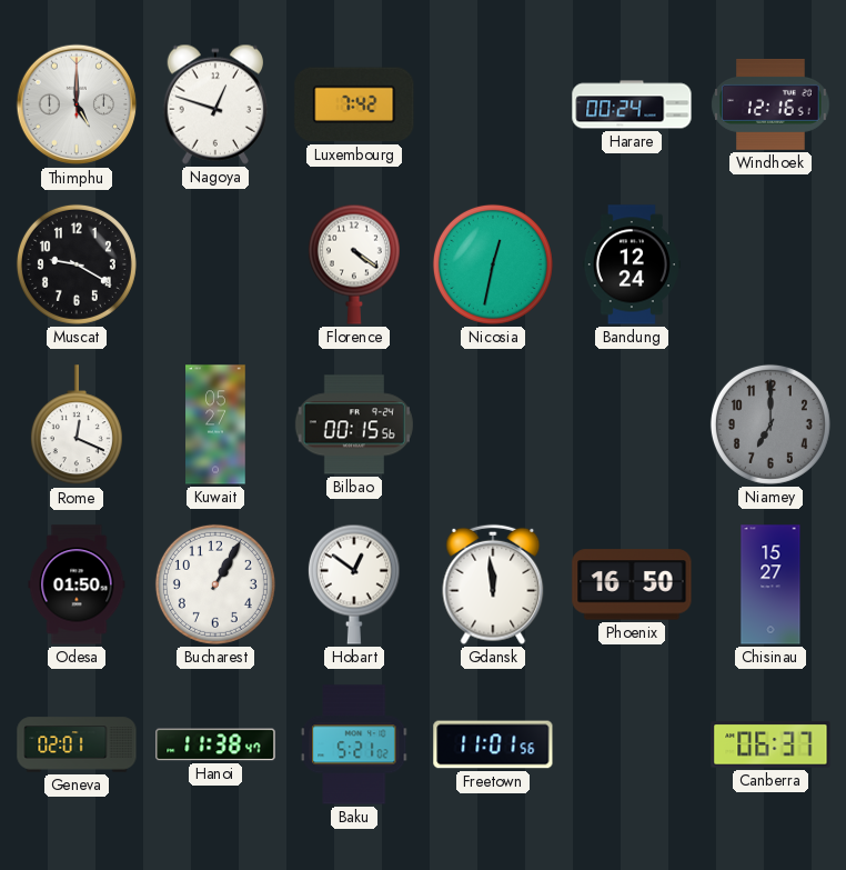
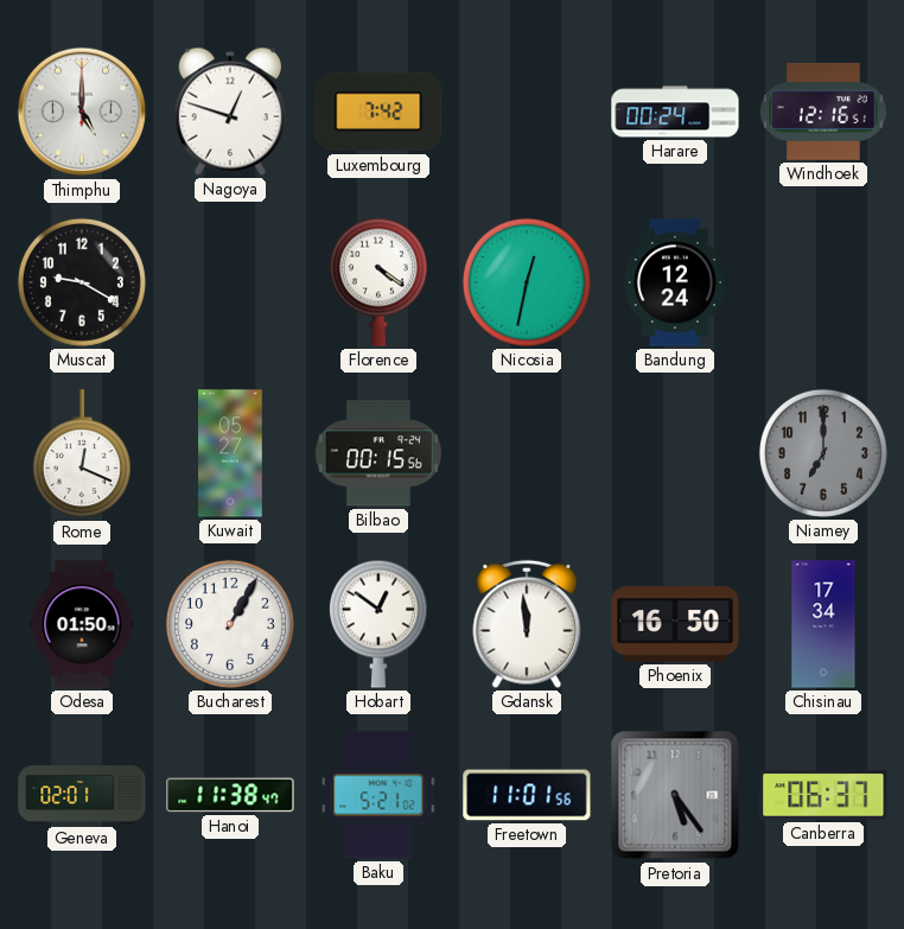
Chisinau: 15:27 -> 17:34
Pretoria: none -> 5:24
